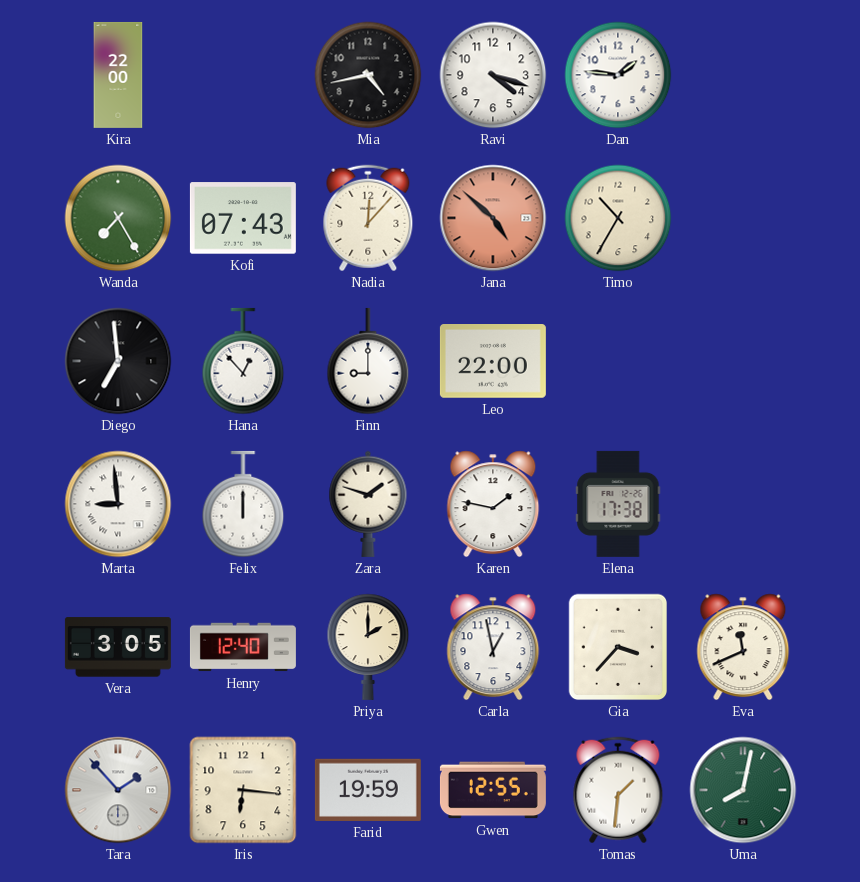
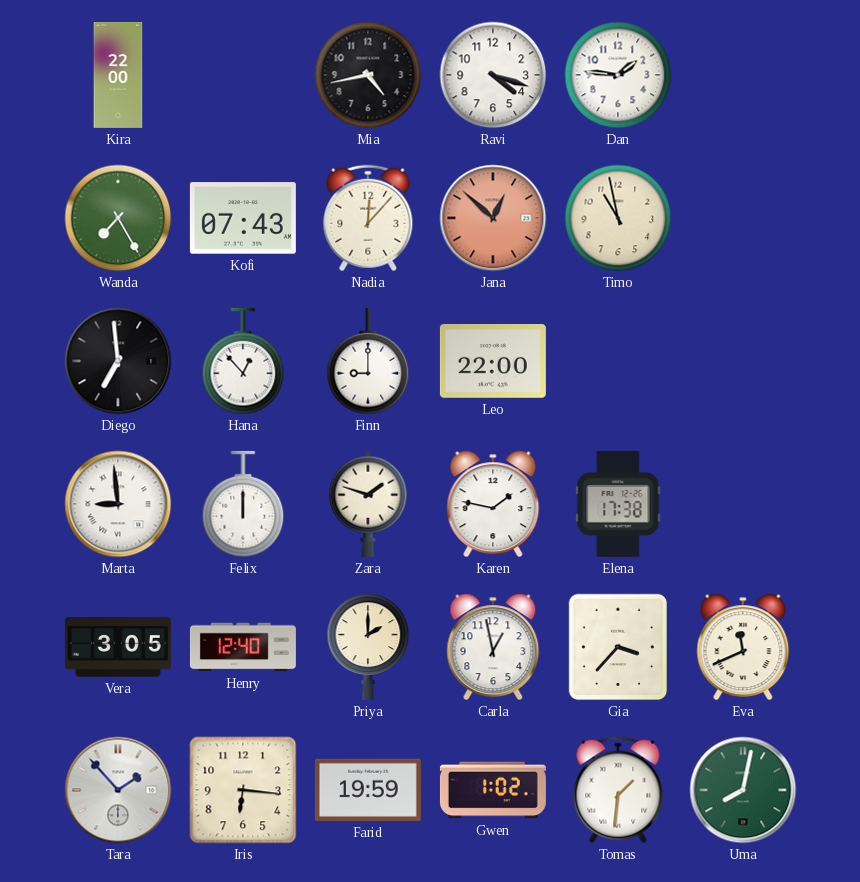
Jana: 4:52 -> 12:52
Timo: 10:35 -> 10:58
Gwen: 12:55 -> 1:02
